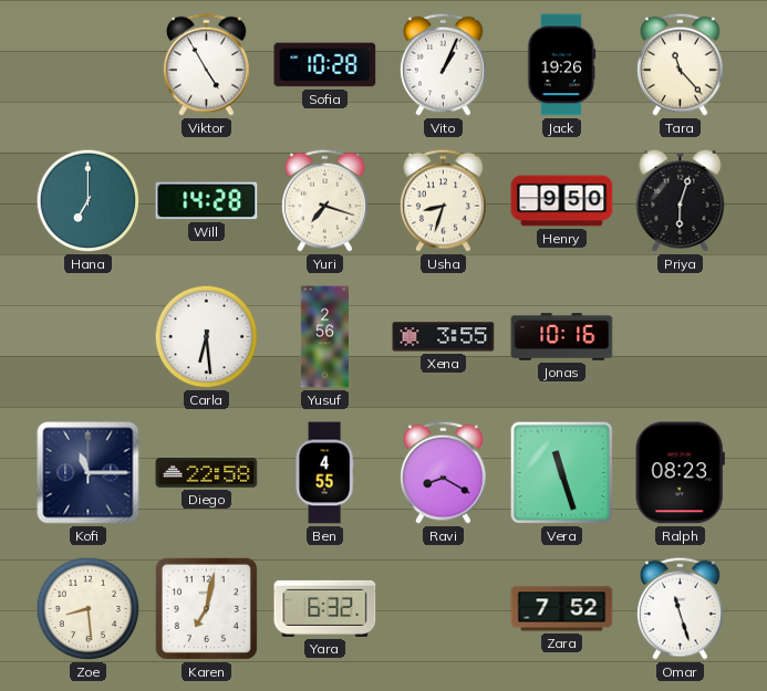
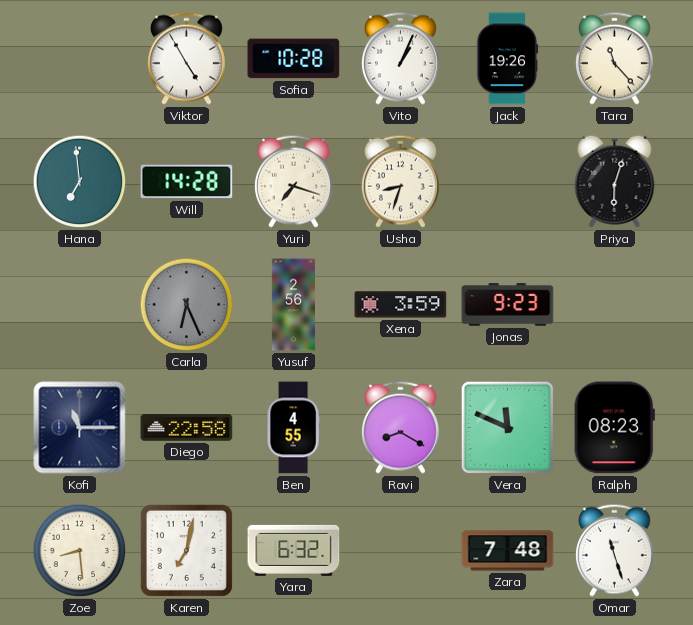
Hana: 7:00 -> 6:59
Henry: 9:50 -> none
Carla: 6:29 -> 6:26
Carla dial: white -> grey
Xena: 3:55 -> 3:59
Jonas: 10:16 -> 9:23
Vera: 11:27 -> 11:49
Zara: 7:52 -> 7:48
